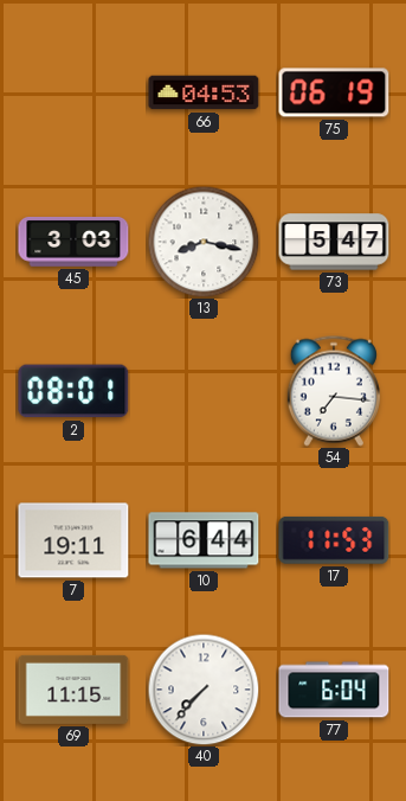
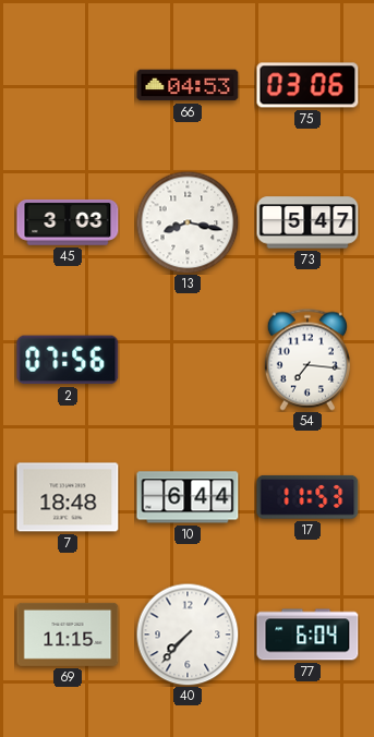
75: 06:19 -> 03:06
2: 08:01 -> 07:56
7: 19:11 -> 18:48
